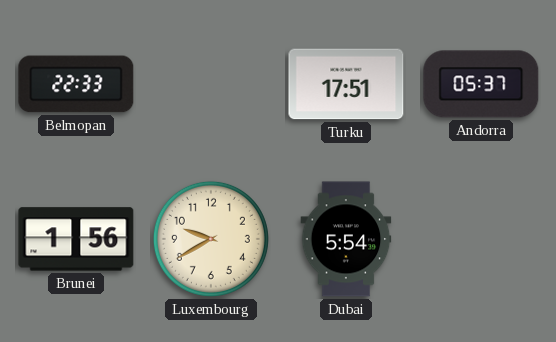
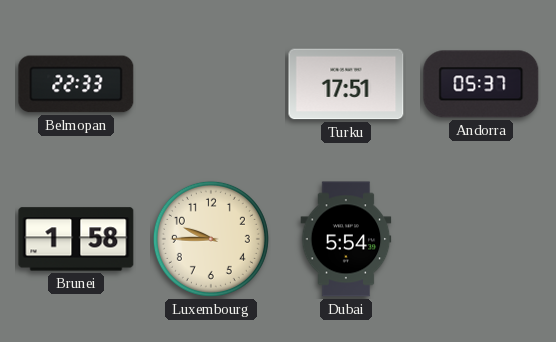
Brunei: 1:56 -> 1:58
Luxembourg: 9:40 -> 9:45
